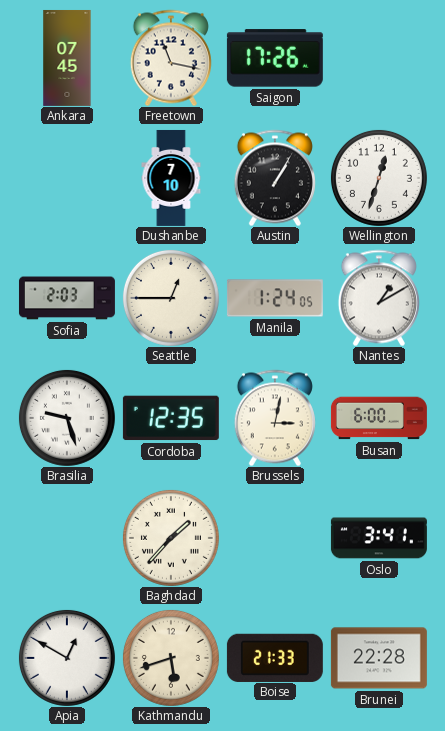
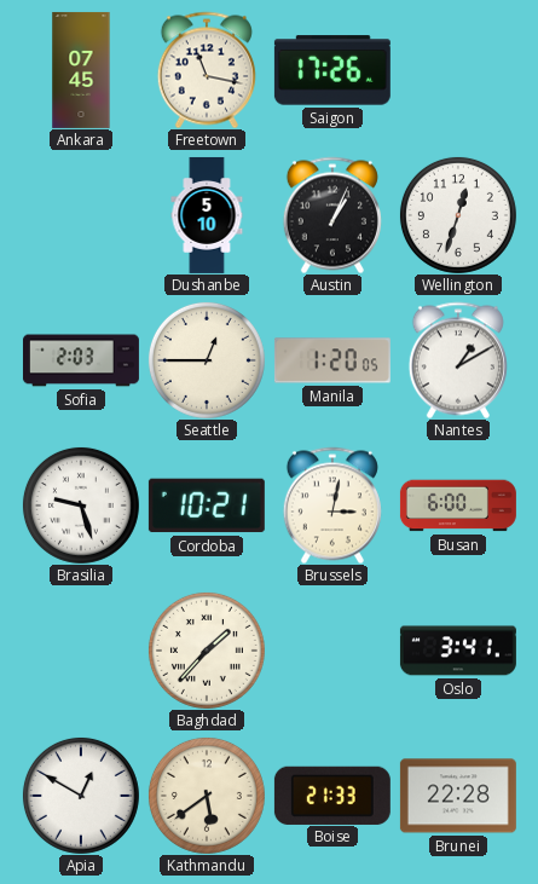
Dushanbe: 7:10 -> 5:10
Austin: 1:05 -> 1:04
Manila: 1:24 -> 1:20
Cordoba: 12:35 -> 10:21
Kathmandu: 5:42 -> 5:39
